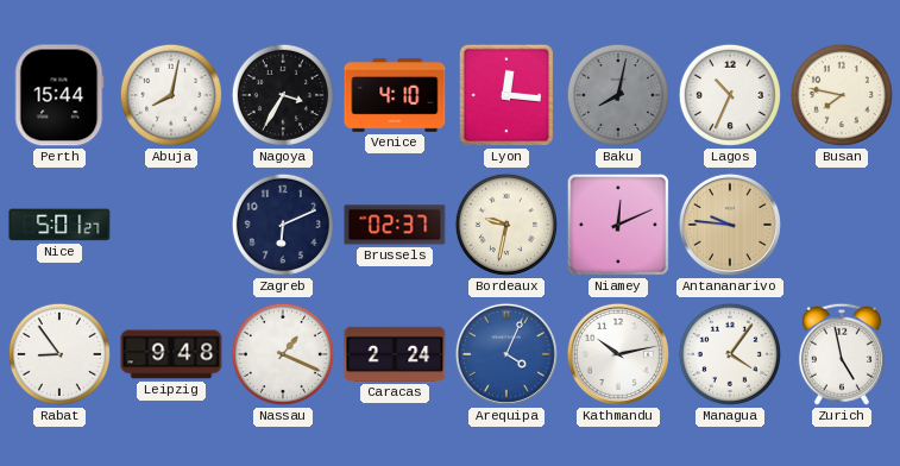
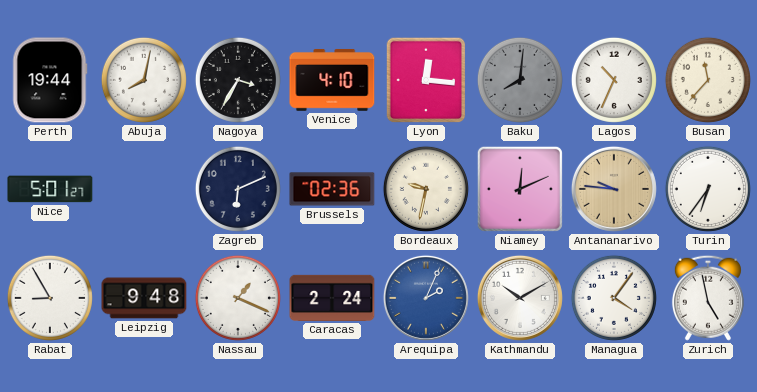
Perth: 15:44 -> 19:44
Baku: 8:02 -> 8:01
Busan: 7:47 -> 11:37
Brussels: 02:37 -> 02:36
Turin: none -> 6:36
Rabat: 8:54 -> 8:55
Arequipa: 4:04 -> 2:04
Kathmandu: 10:13 -> 10:10
